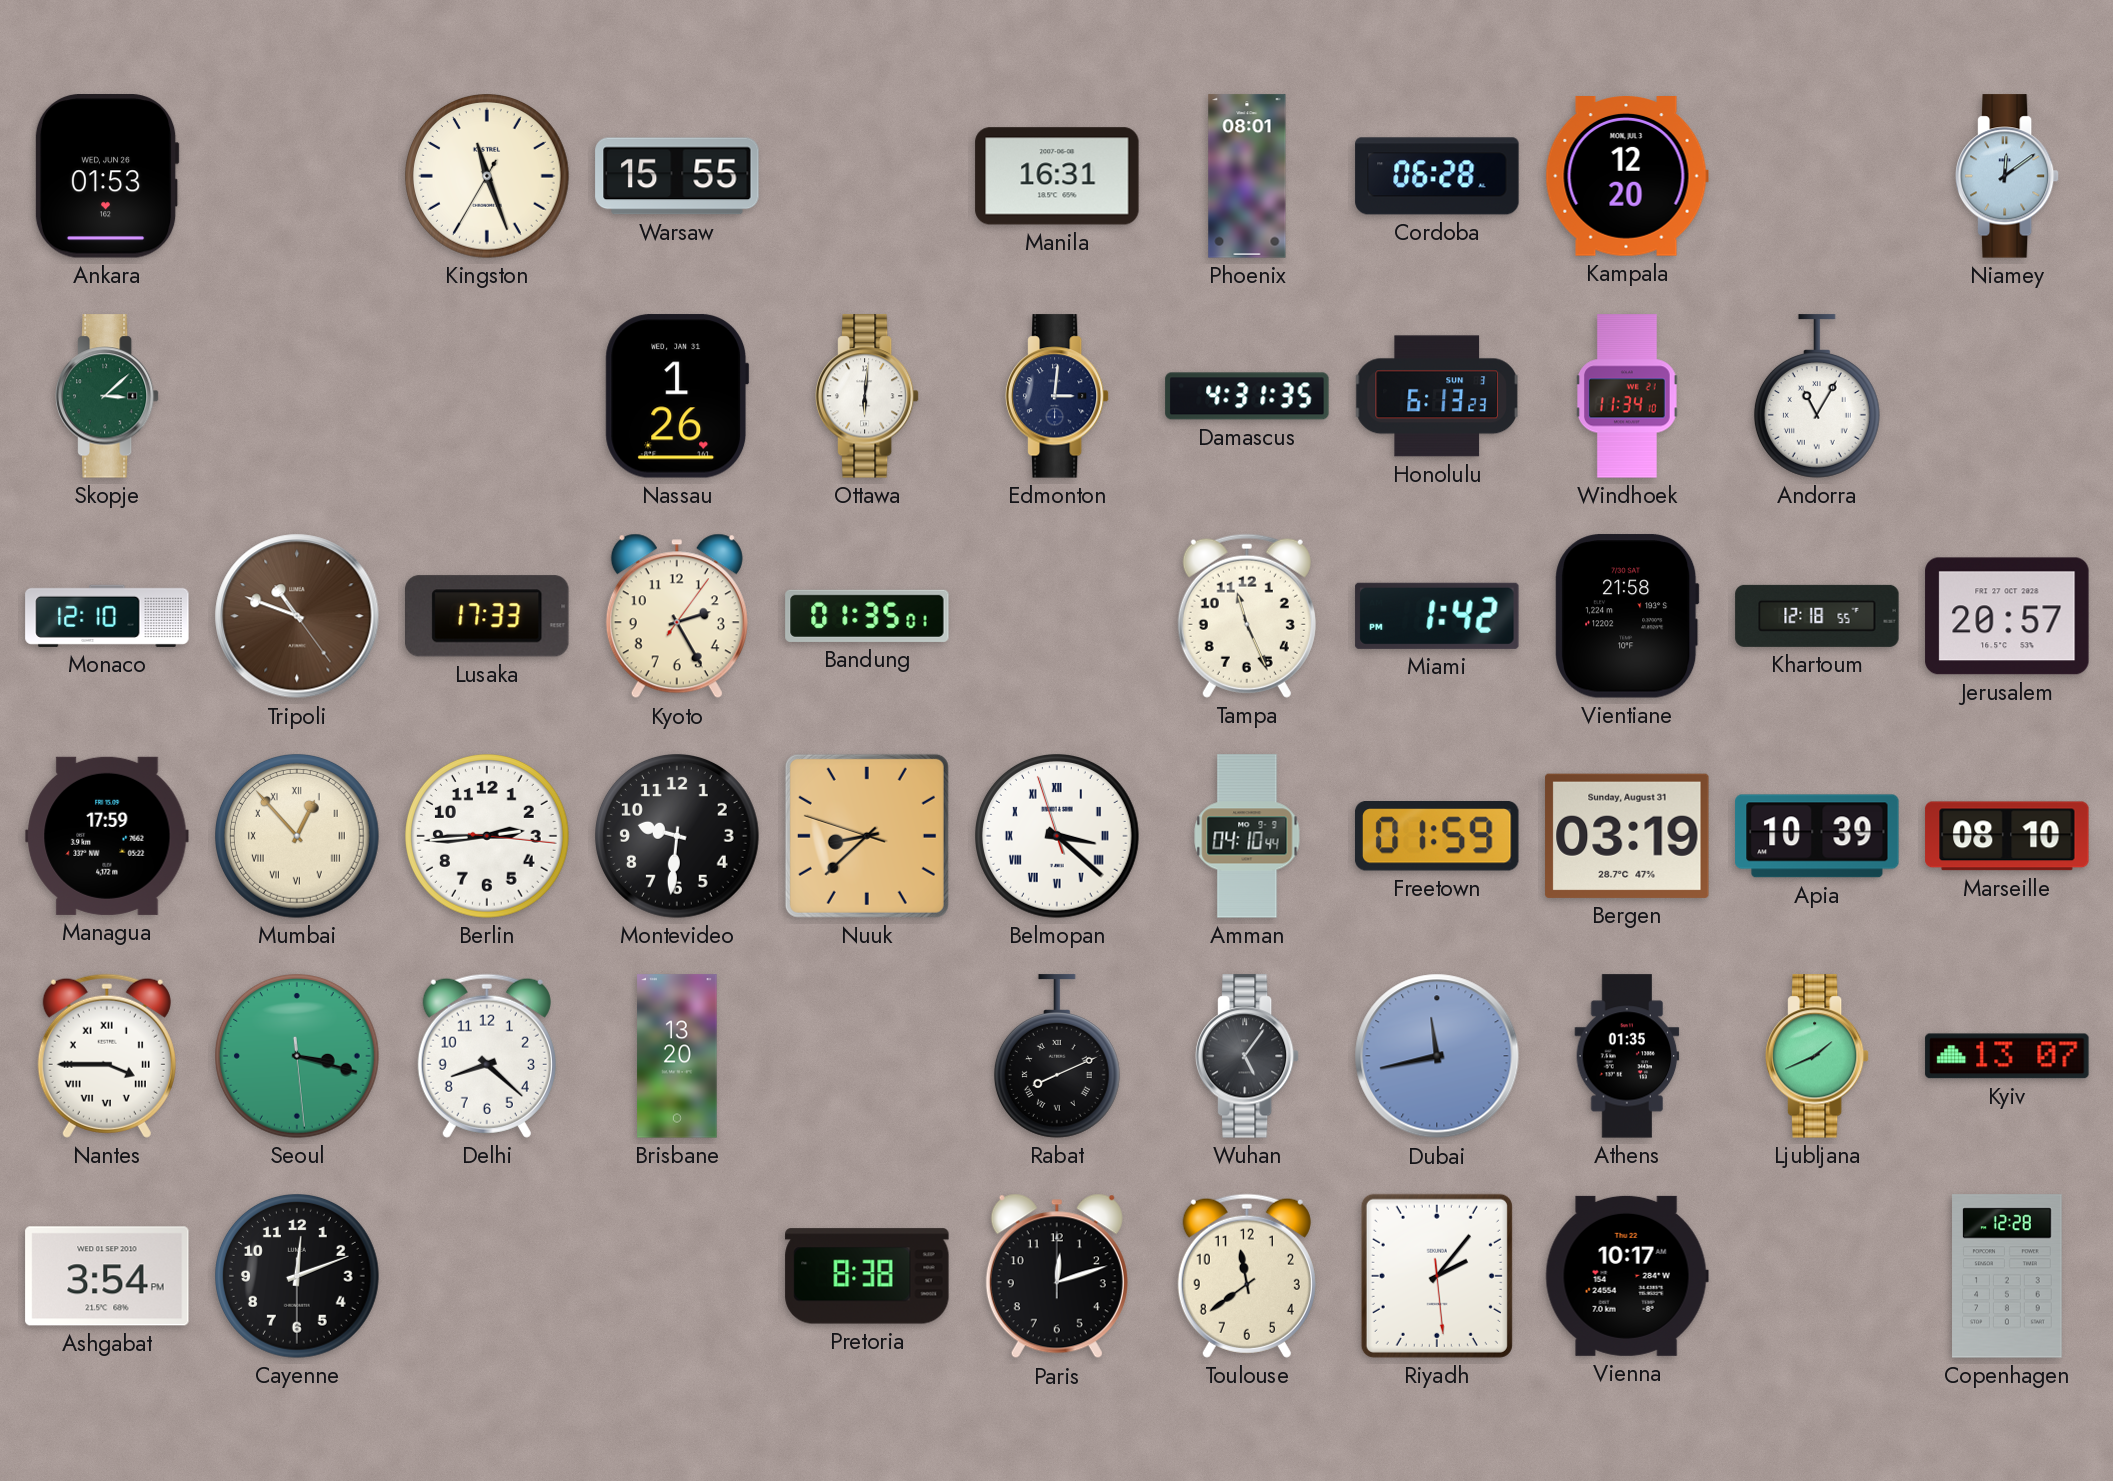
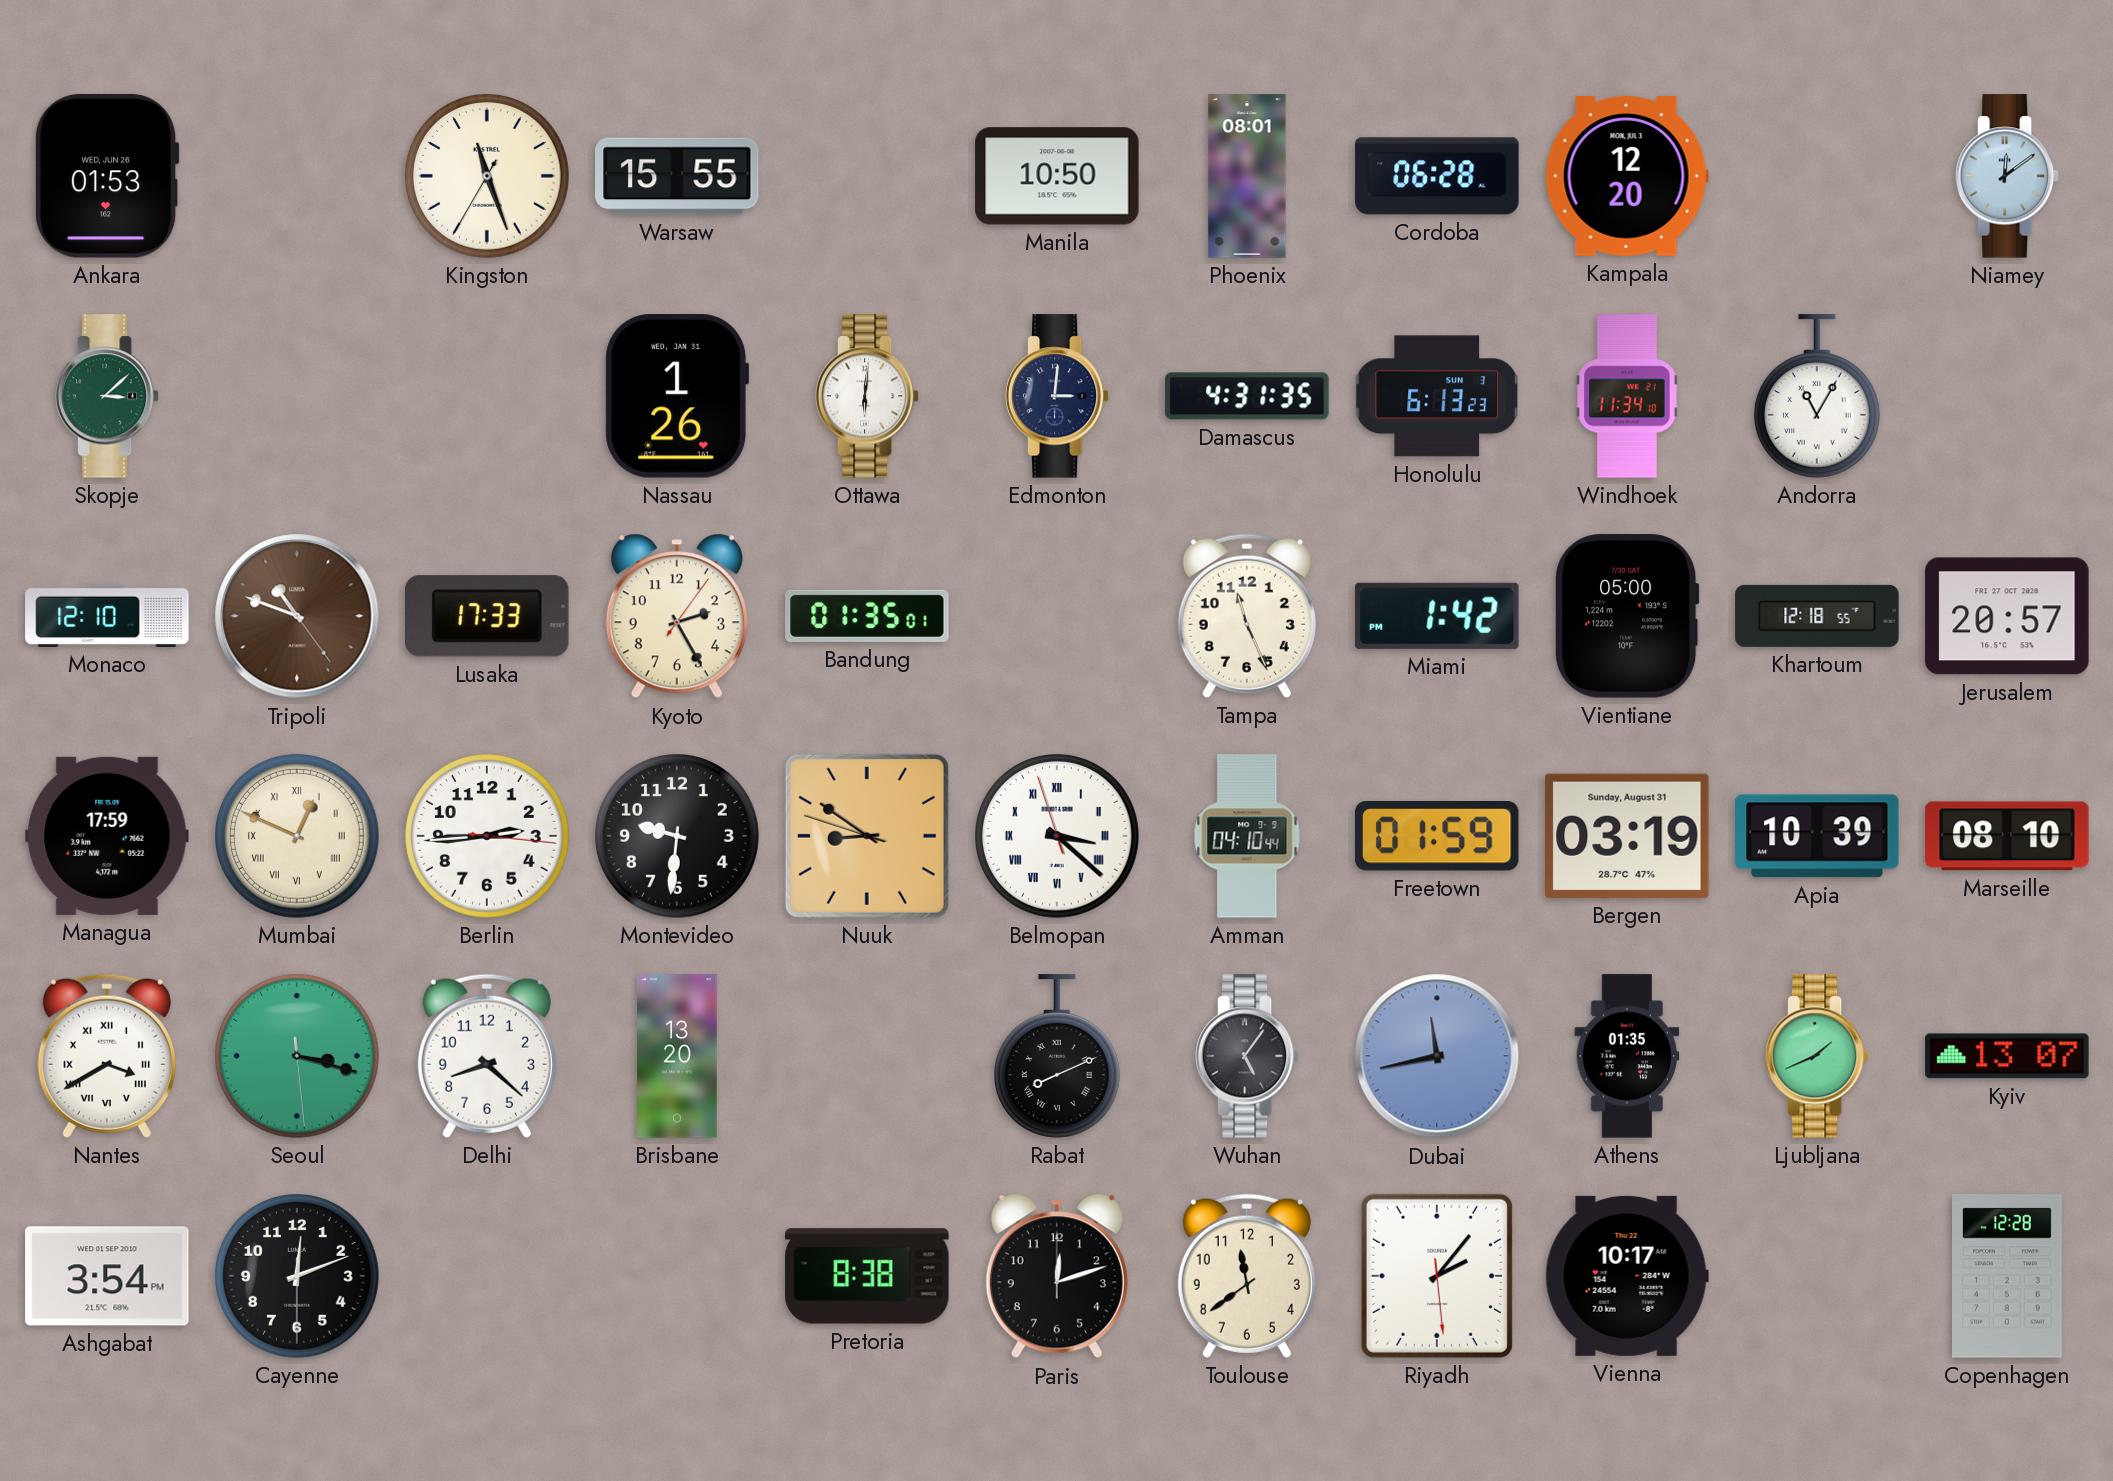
Manila: 16:31 -> 10:50
Vientiane: 21:58 -> 05:00
Mumbai: 12:53 -> 12:49
Nuuk: 8:37 -> 8:50
Nantes: 3:45 -> 3:40
